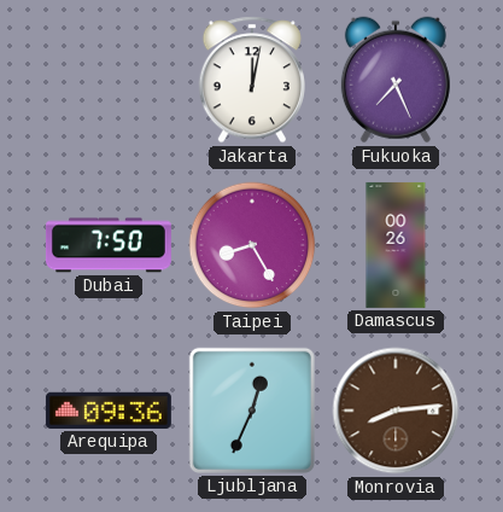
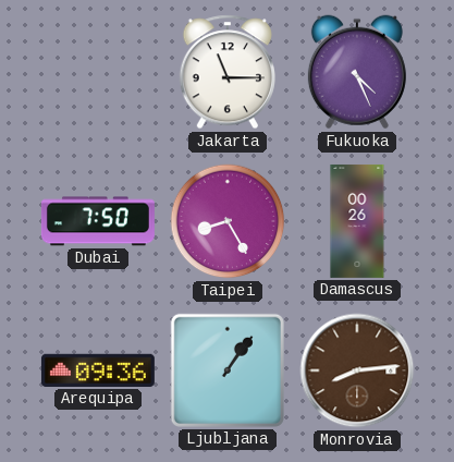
Jakarta: 12:02 -> 11:15
Fukuoka: 7:26 -> 4:26
Ljubljana: 12:34 -> 1:06
